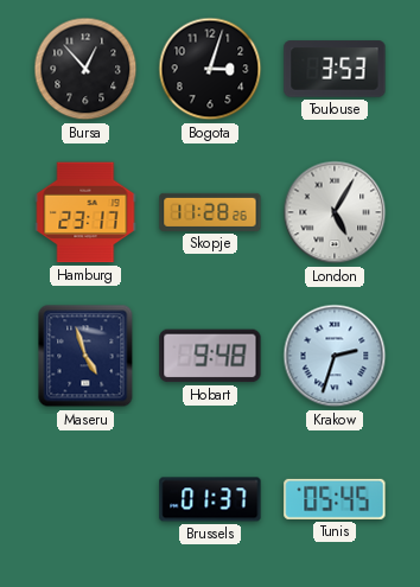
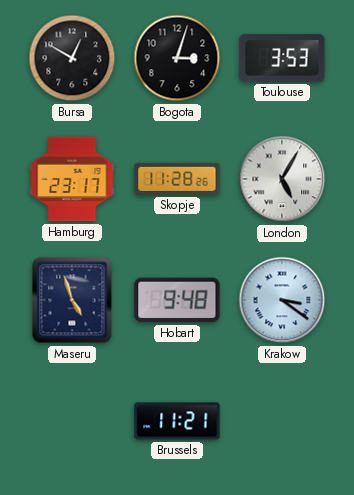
Bursa: 12:53 -> 12:50
Krakow: 2:33 -> 3:21
Brussels: 01:37 -> 11:21
Tunis: 05:45 -> none
